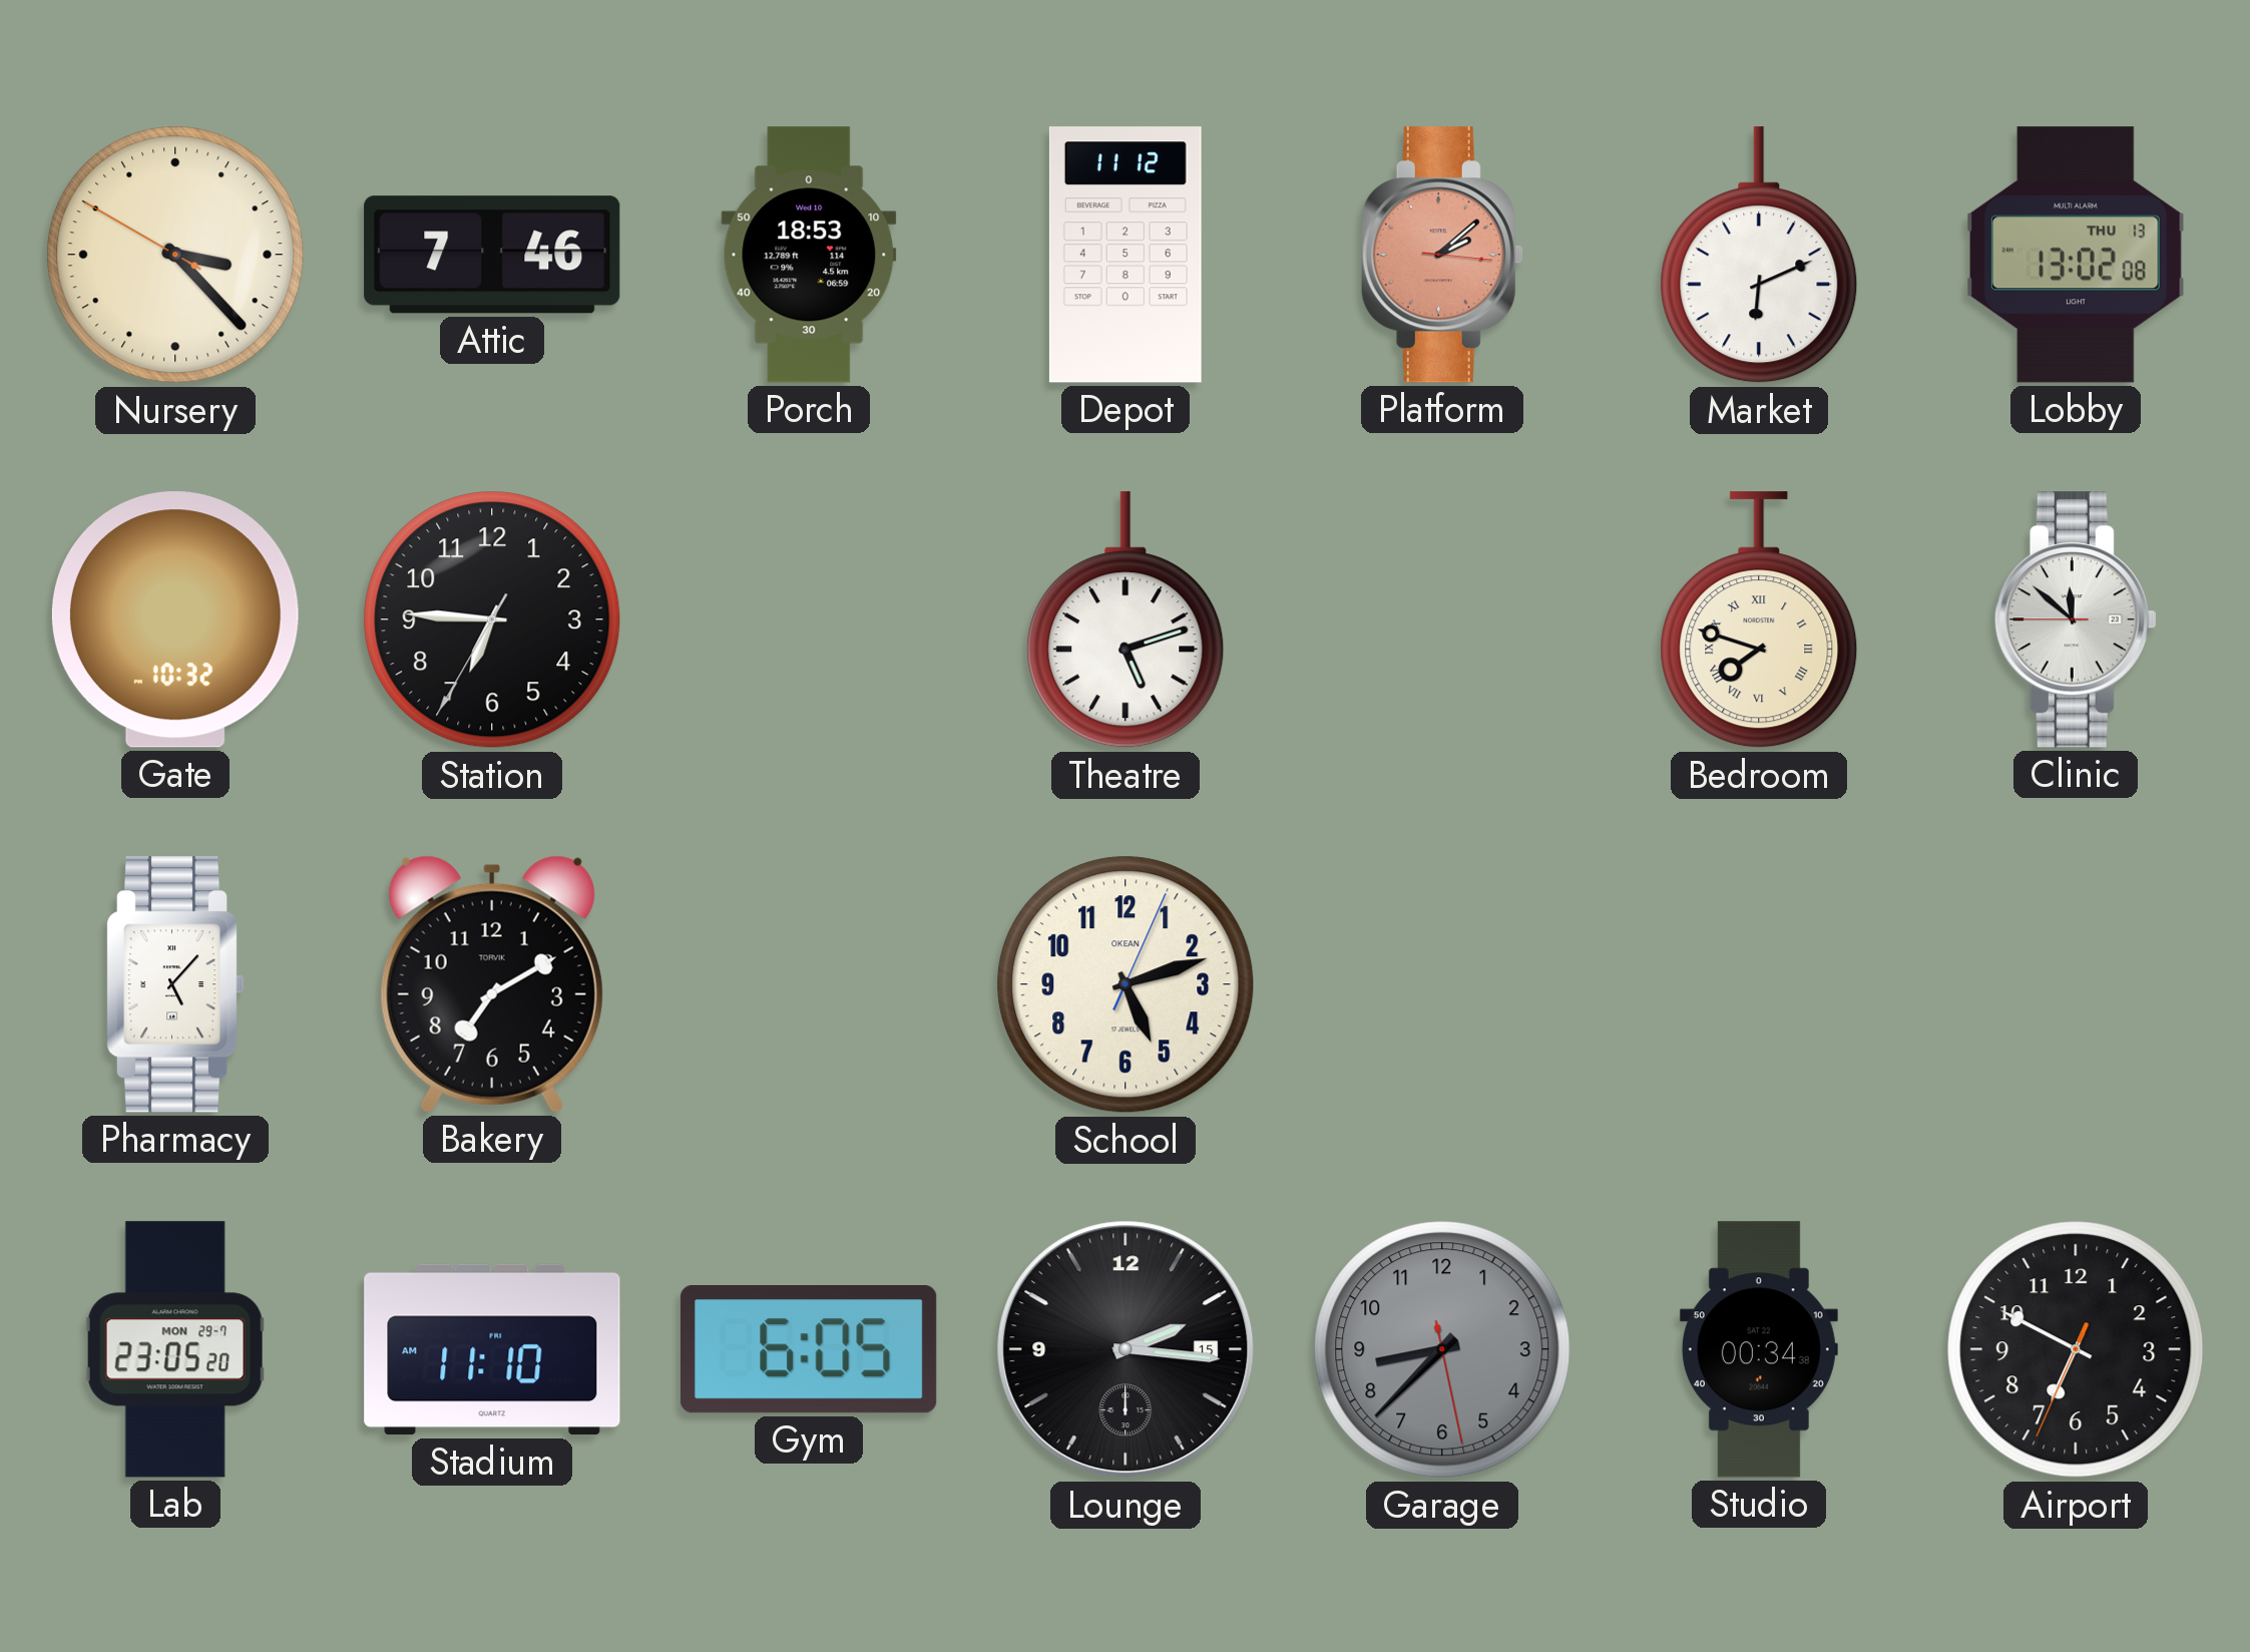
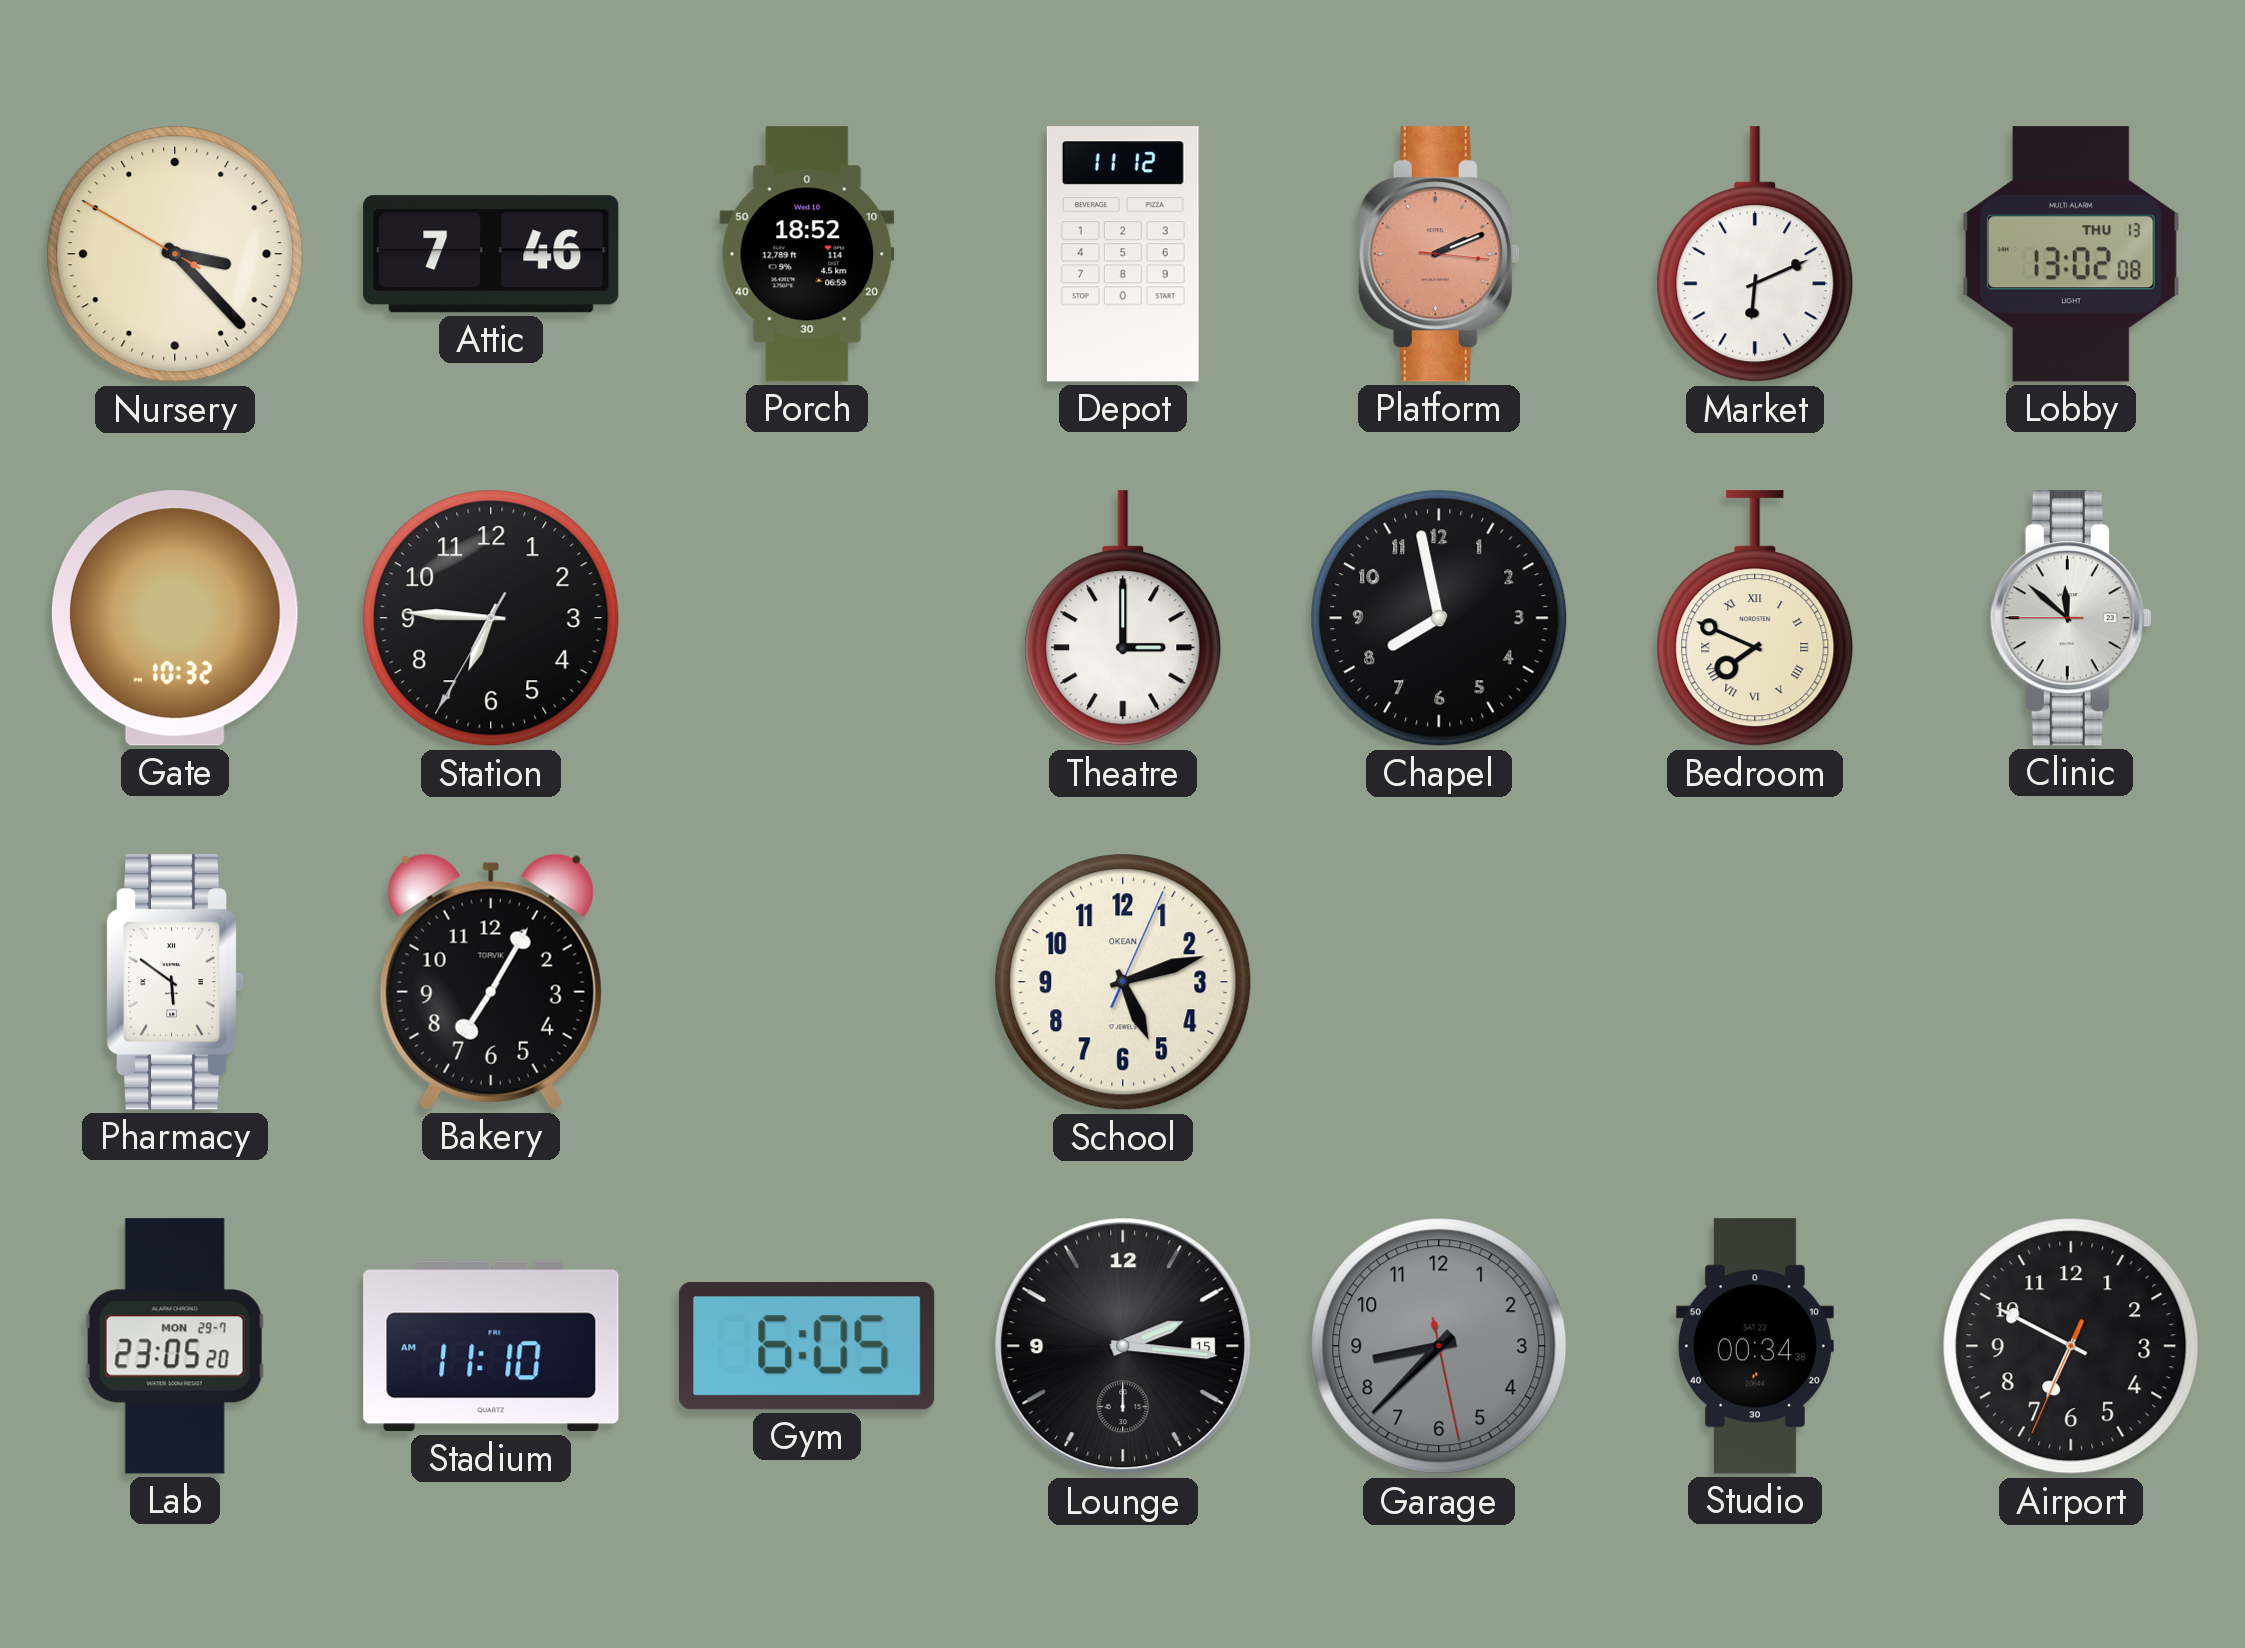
Porch: 18:53 -> 18:52
Platform: 2:08 -> 2:11
Theatre: 5:12 -> 3:00
Chapel: none -> 7:58
Bedroom: 7:48 -> 7:49
Pharmacy: 5:07 -> 5:51
Bakery: 7:10 -> 7:05
